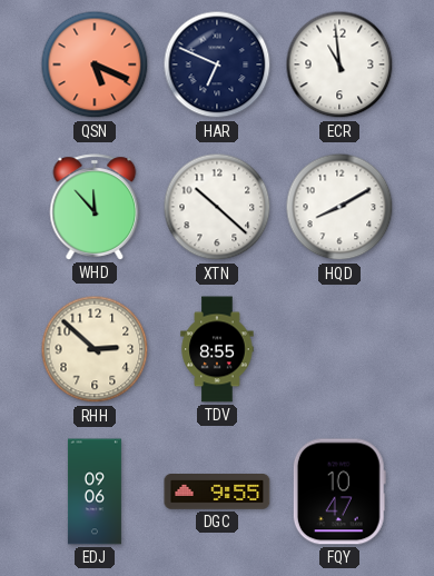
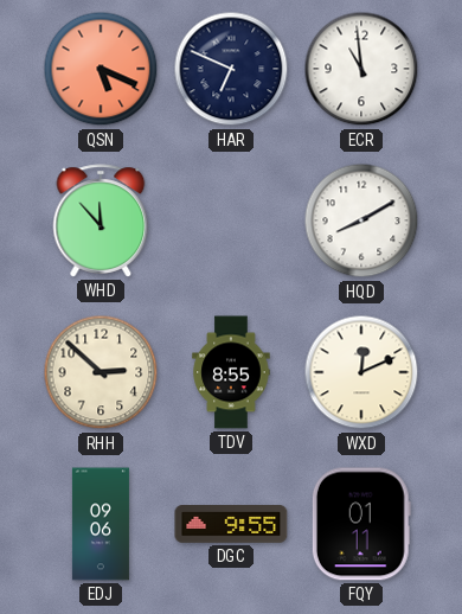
XTN: 10:22 -> none
WXD: none -> 12:11
FQY: 10:47 -> 01:11
